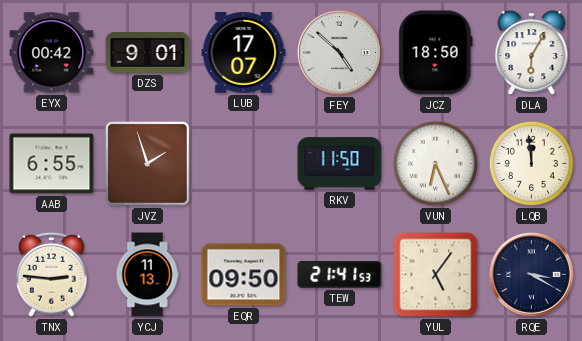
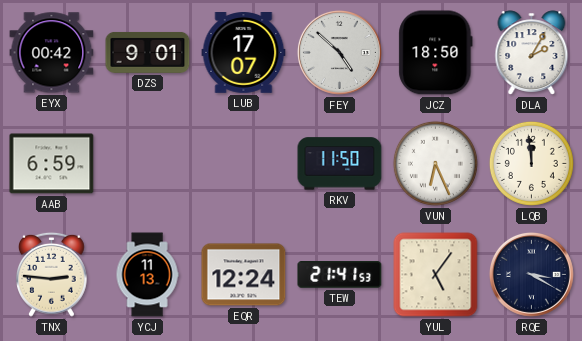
DLA: 6:05 -> 2:05
AAB: 6:55 -> 6:59
JVZ: 1:57 -> none
EQR: 09:50 -> 12:24
